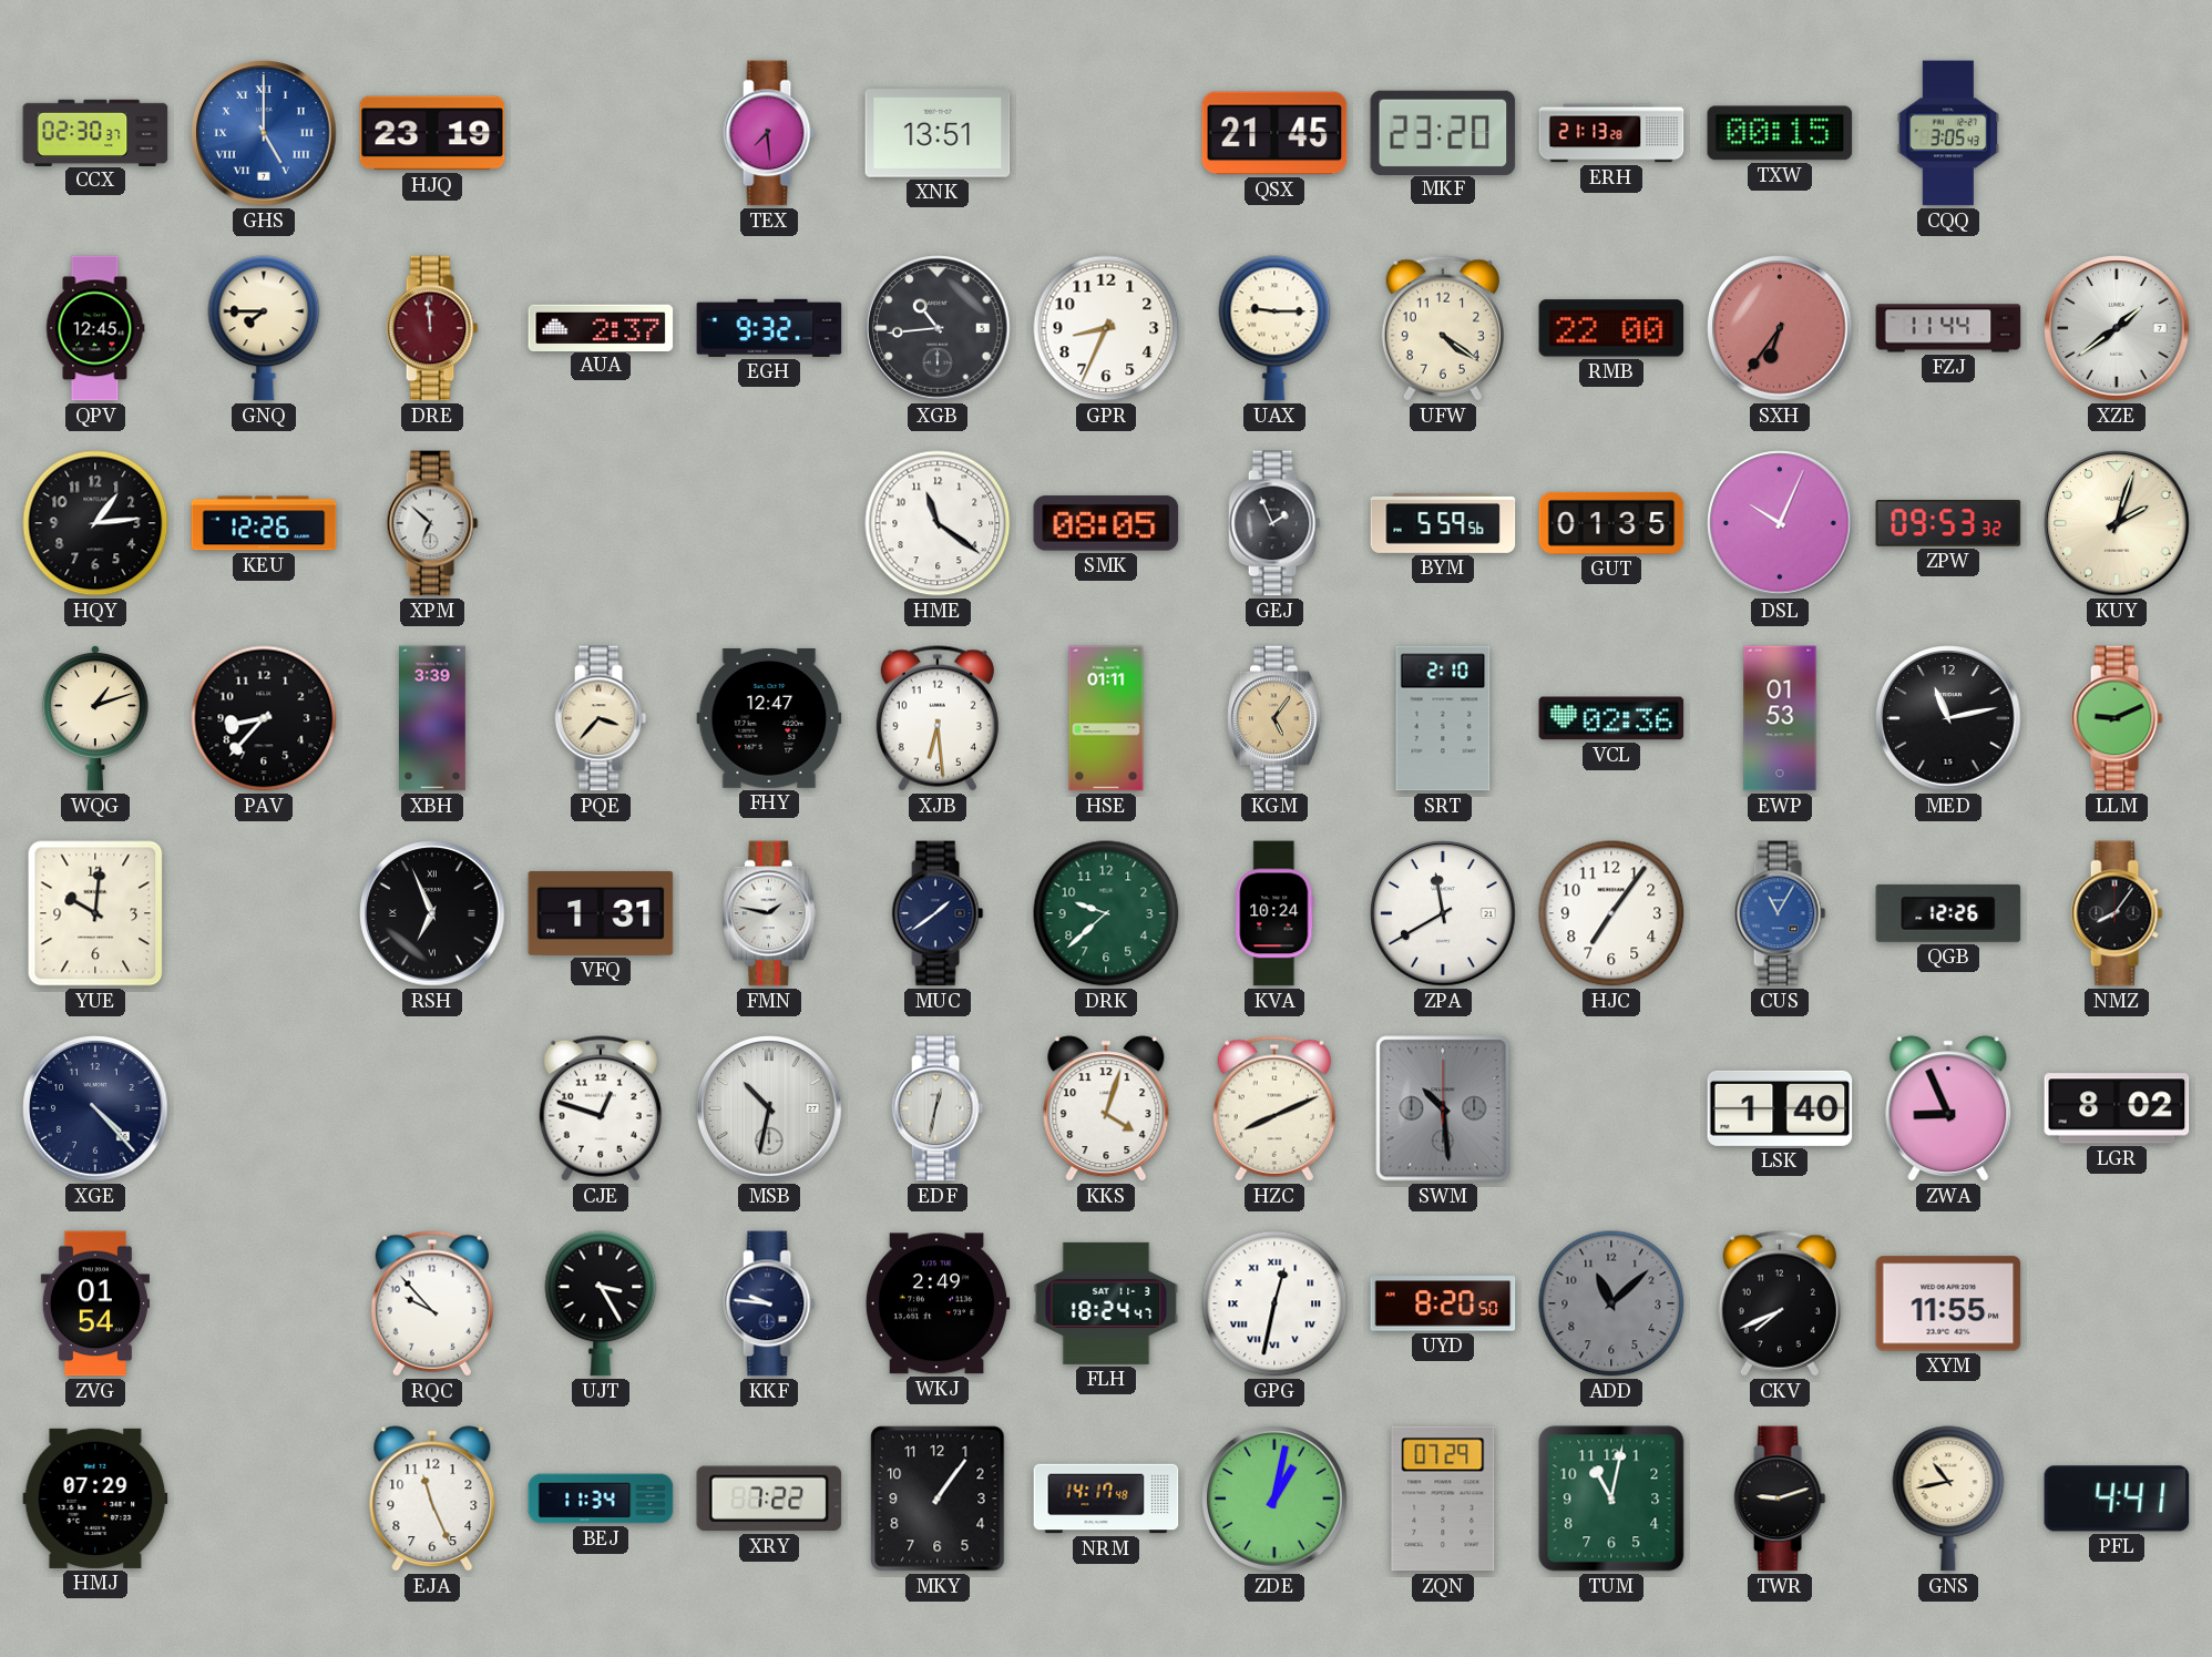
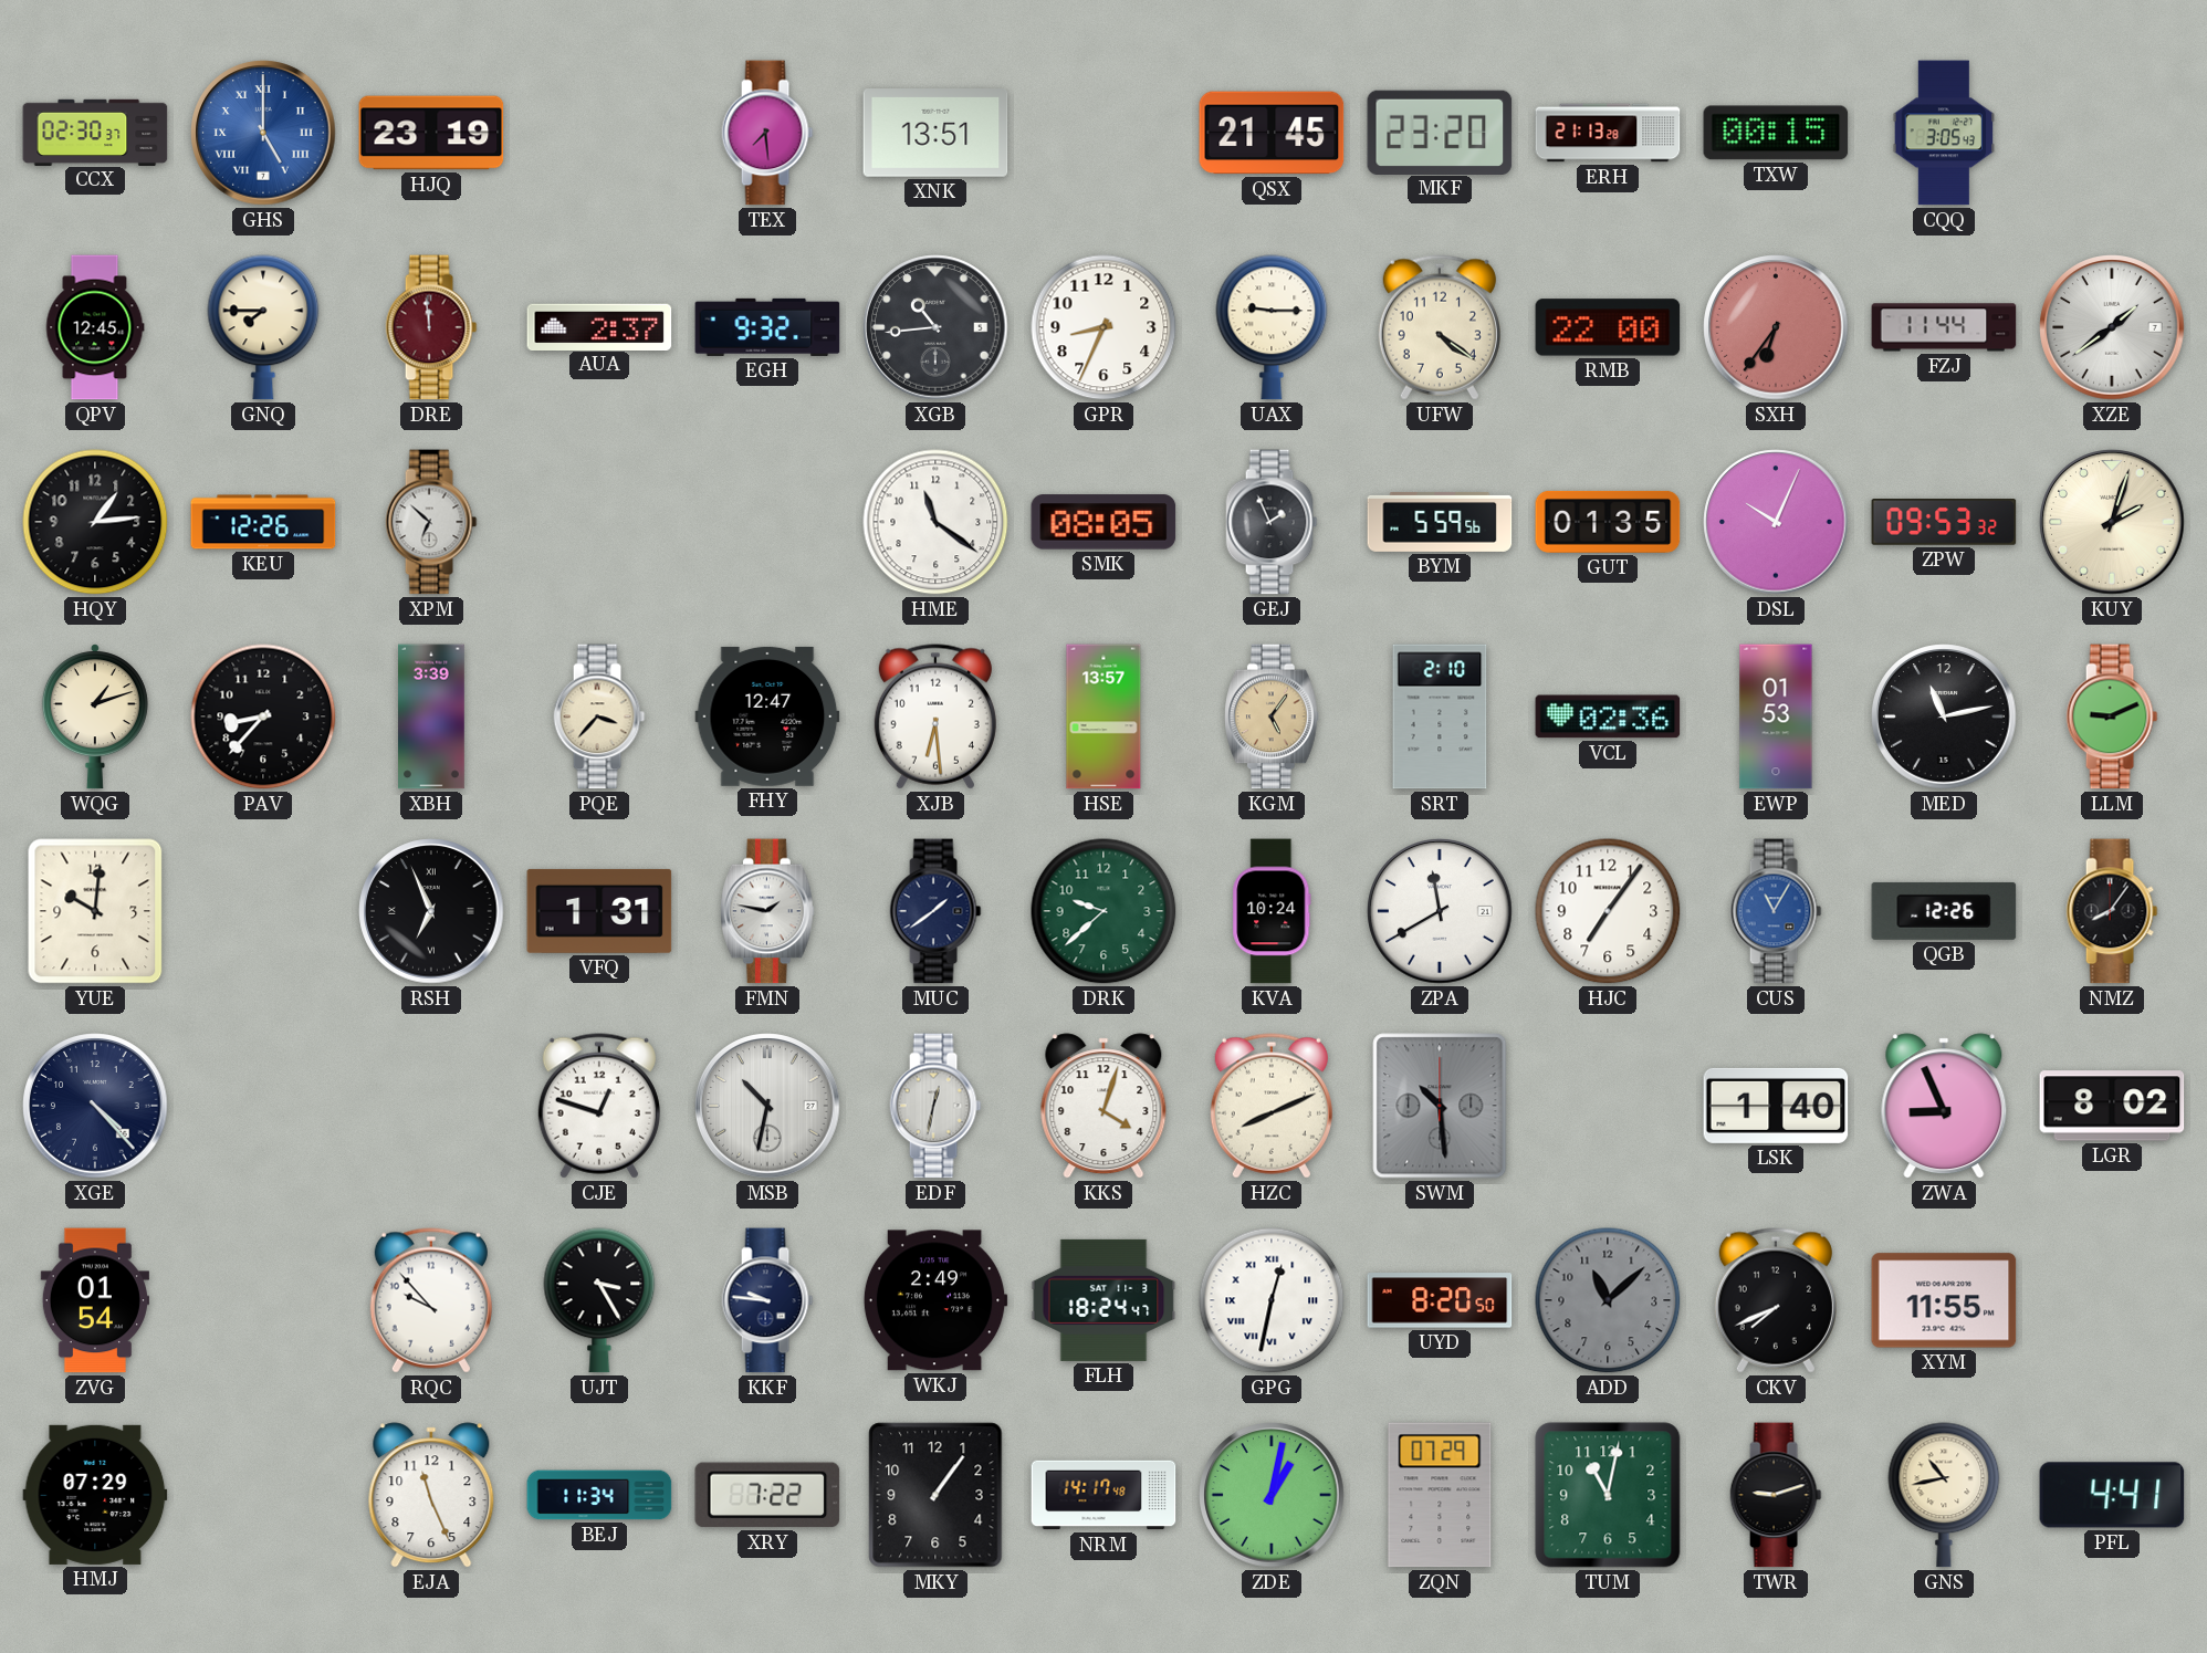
HSE: 01:11 -> 13:57
